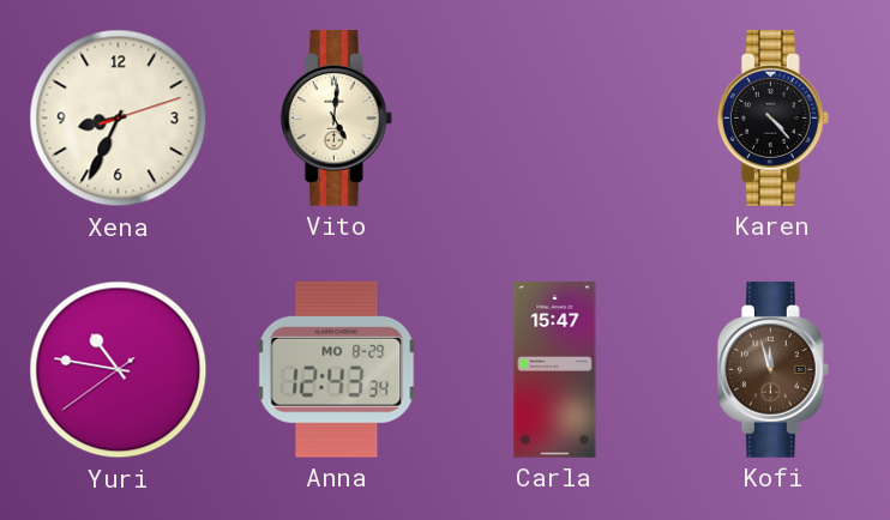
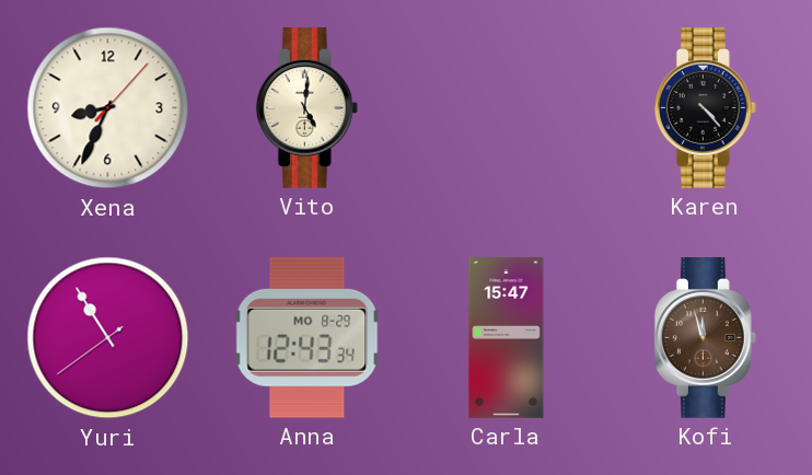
Xena: 8:34:12 -> 8:34:07
Yuri: 10:46 -> 10:54
